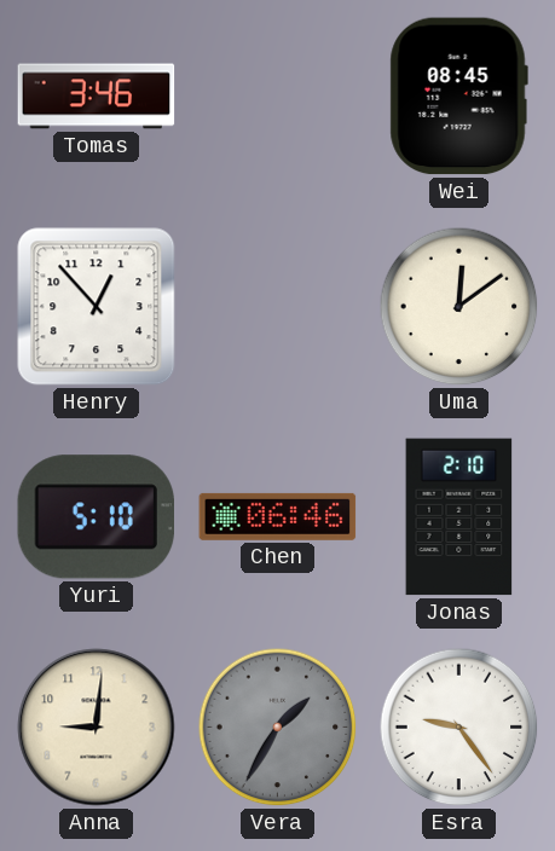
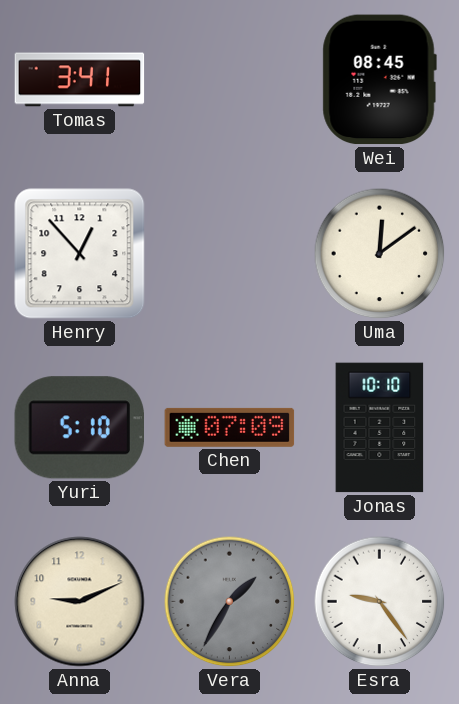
Tomas: 3:46 -> 3:41
Chen: 06:46 -> 07:09
Jonas: 2:10 -> 10:10
Anna: 9:01 -> 9:11
